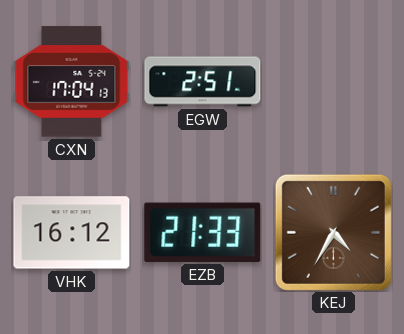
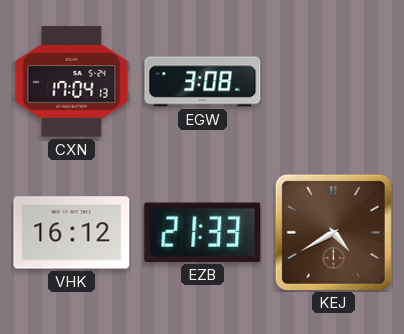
EGW: 2:51 -> 3:08
KEJ: 4:35 -> 4:40
